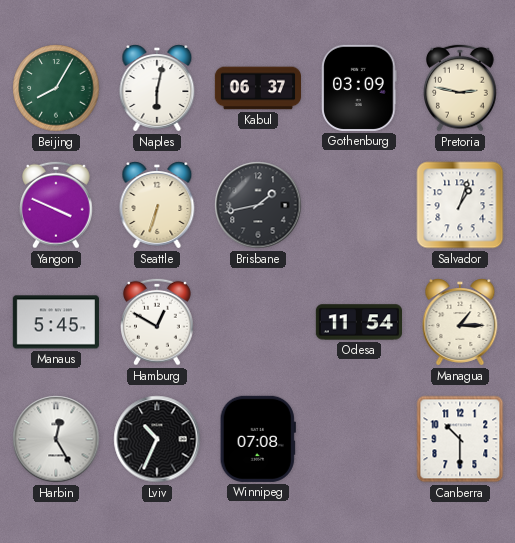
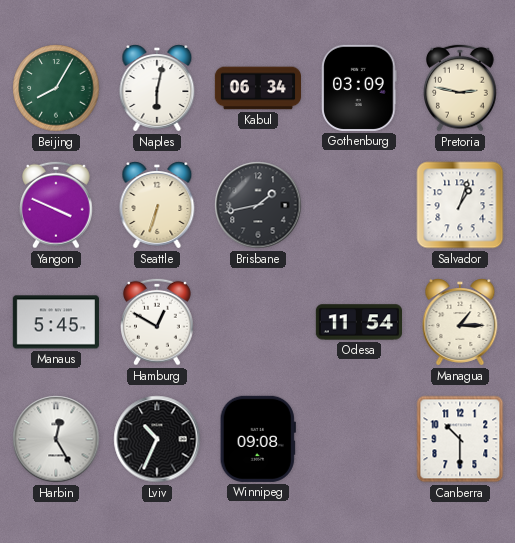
Kabul: 06:37 -> 06:34
Winnipeg: 07:08 -> 09:08
